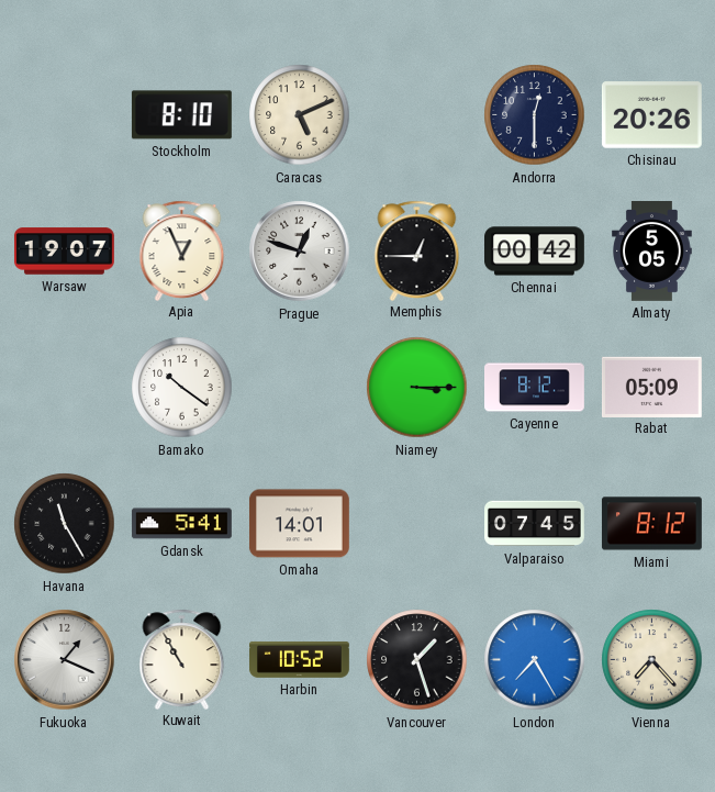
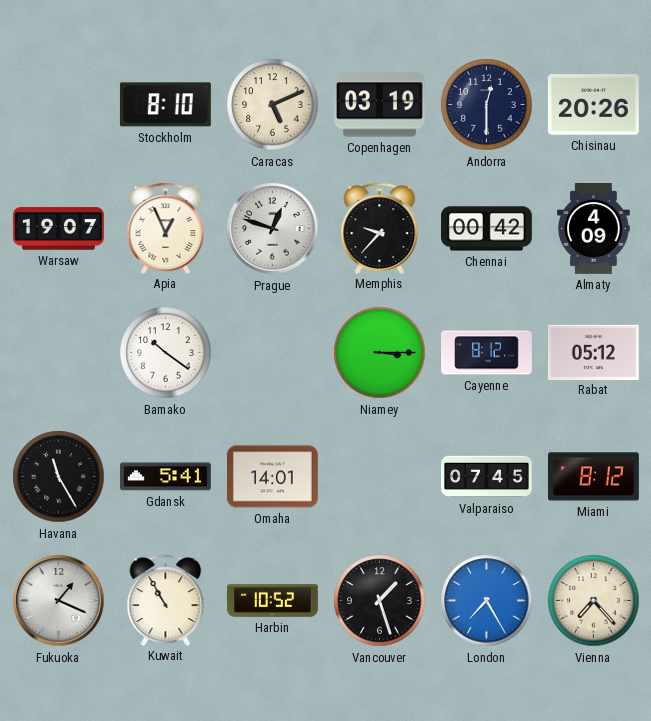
Copenhagen: none -> 03:19
Memphis: 12:45 -> 9:37
Almaty: 5:05 -> 4:09
Rabat: 05:09 -> 05:12
